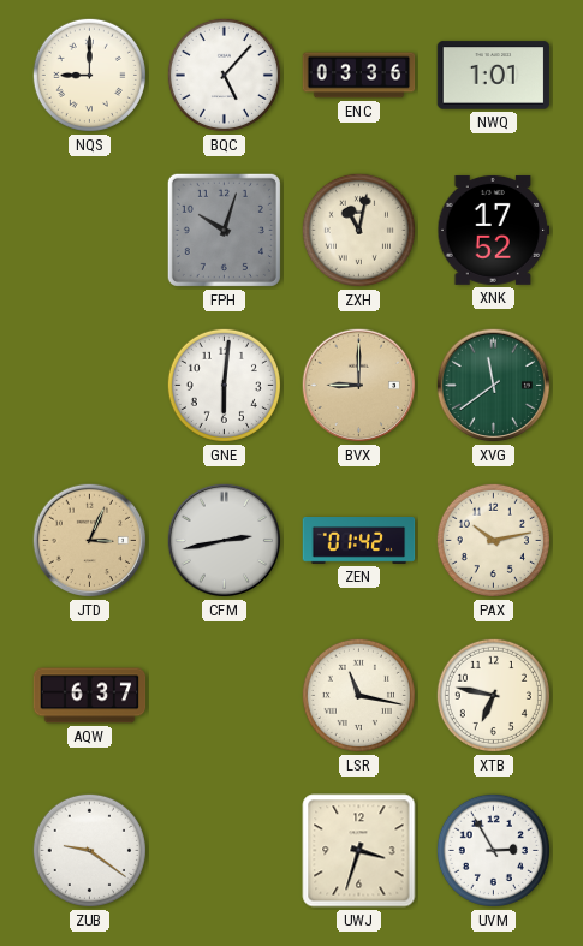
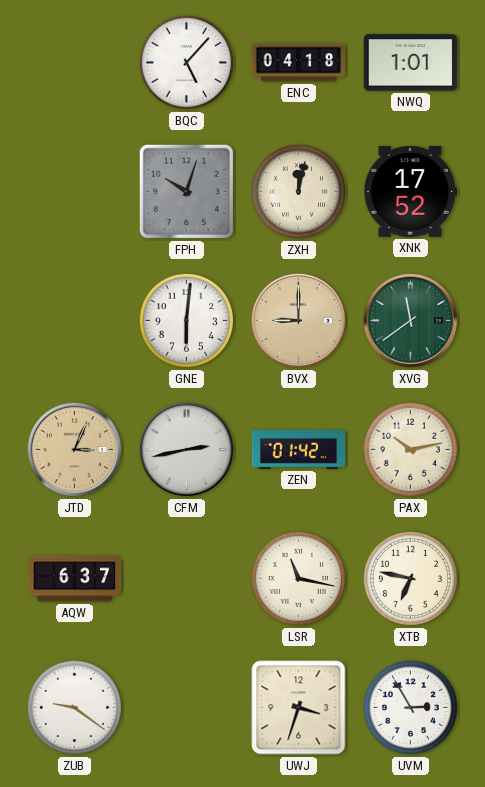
NQS: 9:00 -> none
ENC: 03:36 -> 04:18
ZXH: 11:02 -> 12:02
